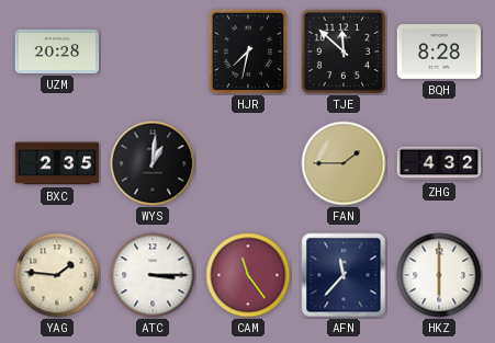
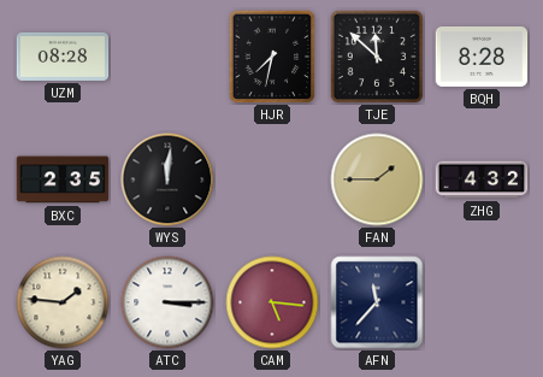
UZM: 20:28 -> 08:28
WYS: 1:01 -> 12:01
CAM: 11:24 -> 5:16
HKZ: 6:00 -> none
